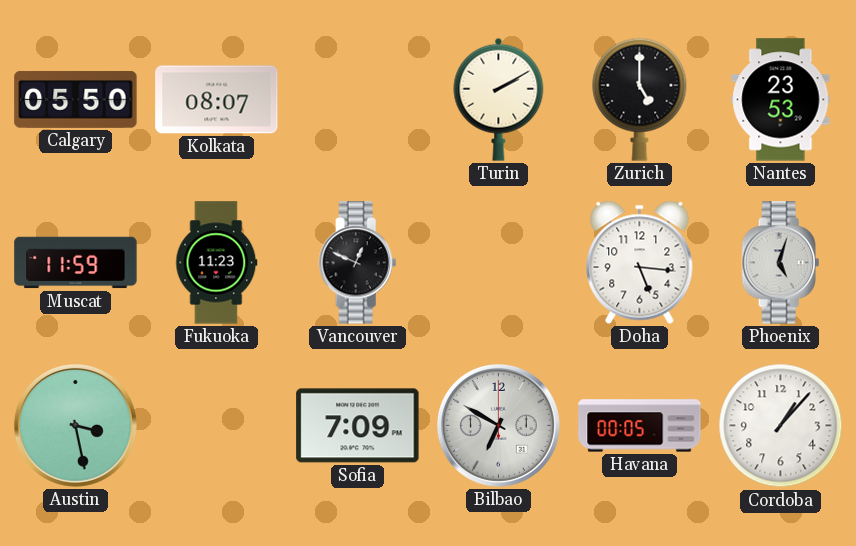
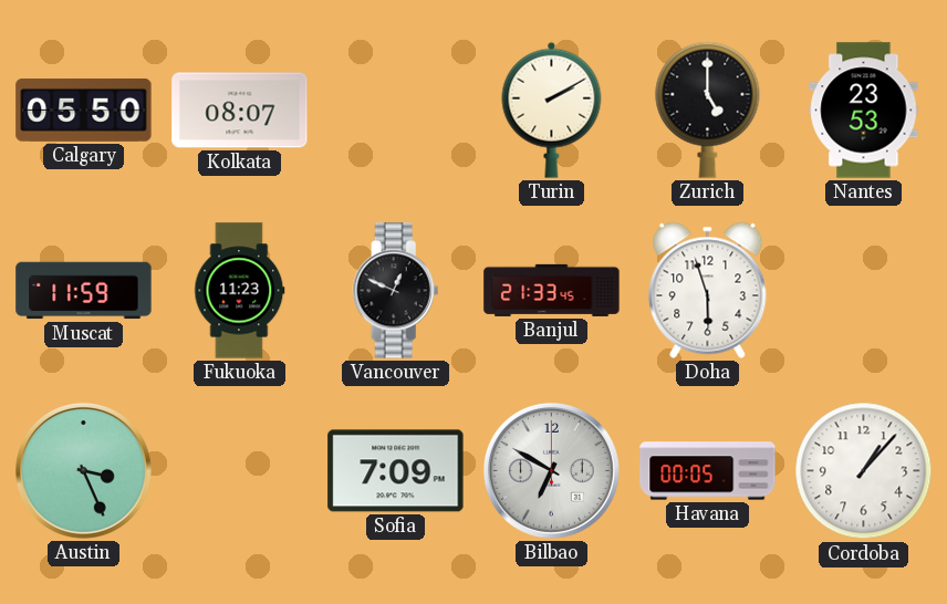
Banjul: none -> 21:33
Doha: 5:16 -> 5:57
Phoenix: 5:03 -> none
Austin: 3:28 -> 3:26
